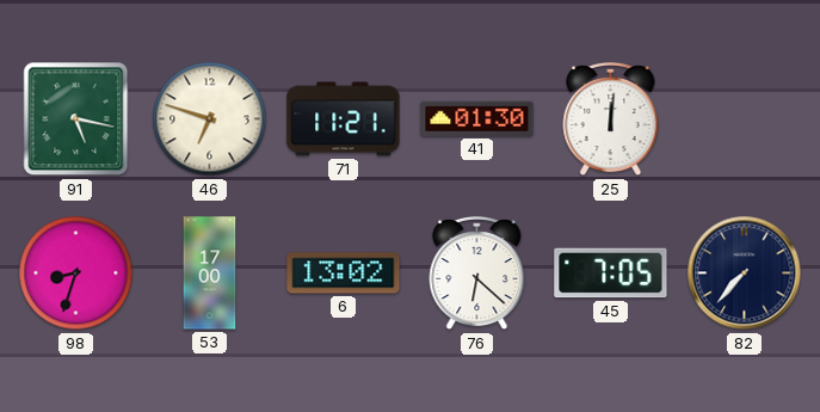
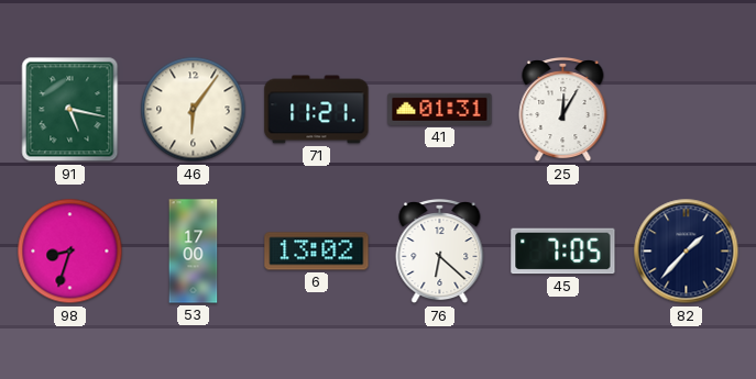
46: 6:48 -> 6:06
41: 01:30 -> 01:31
25: 12:01 -> 12:05
82: 7:37 -> 1:37
